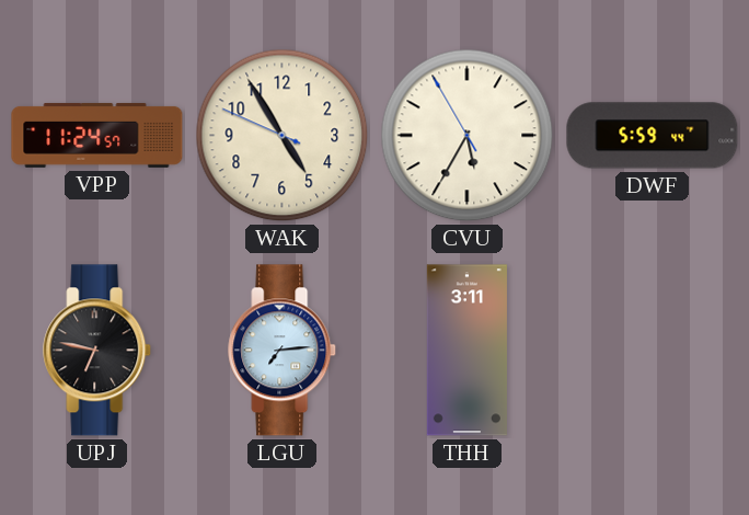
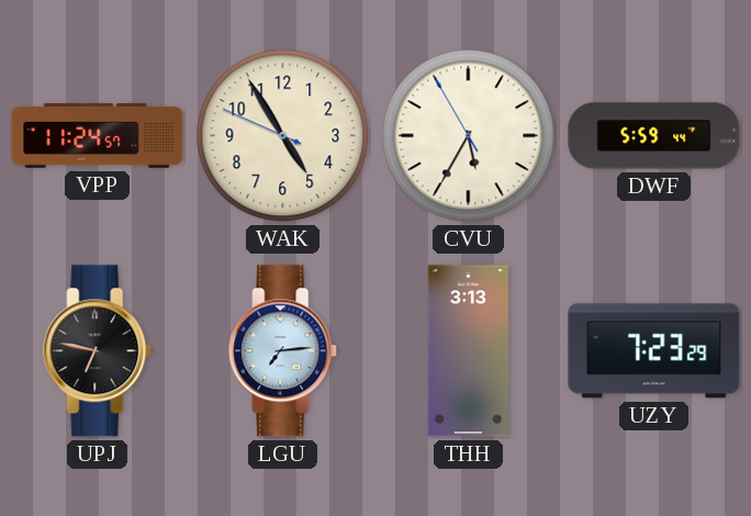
THH: 3:11 -> 3:13
UZY: none -> 7:23
